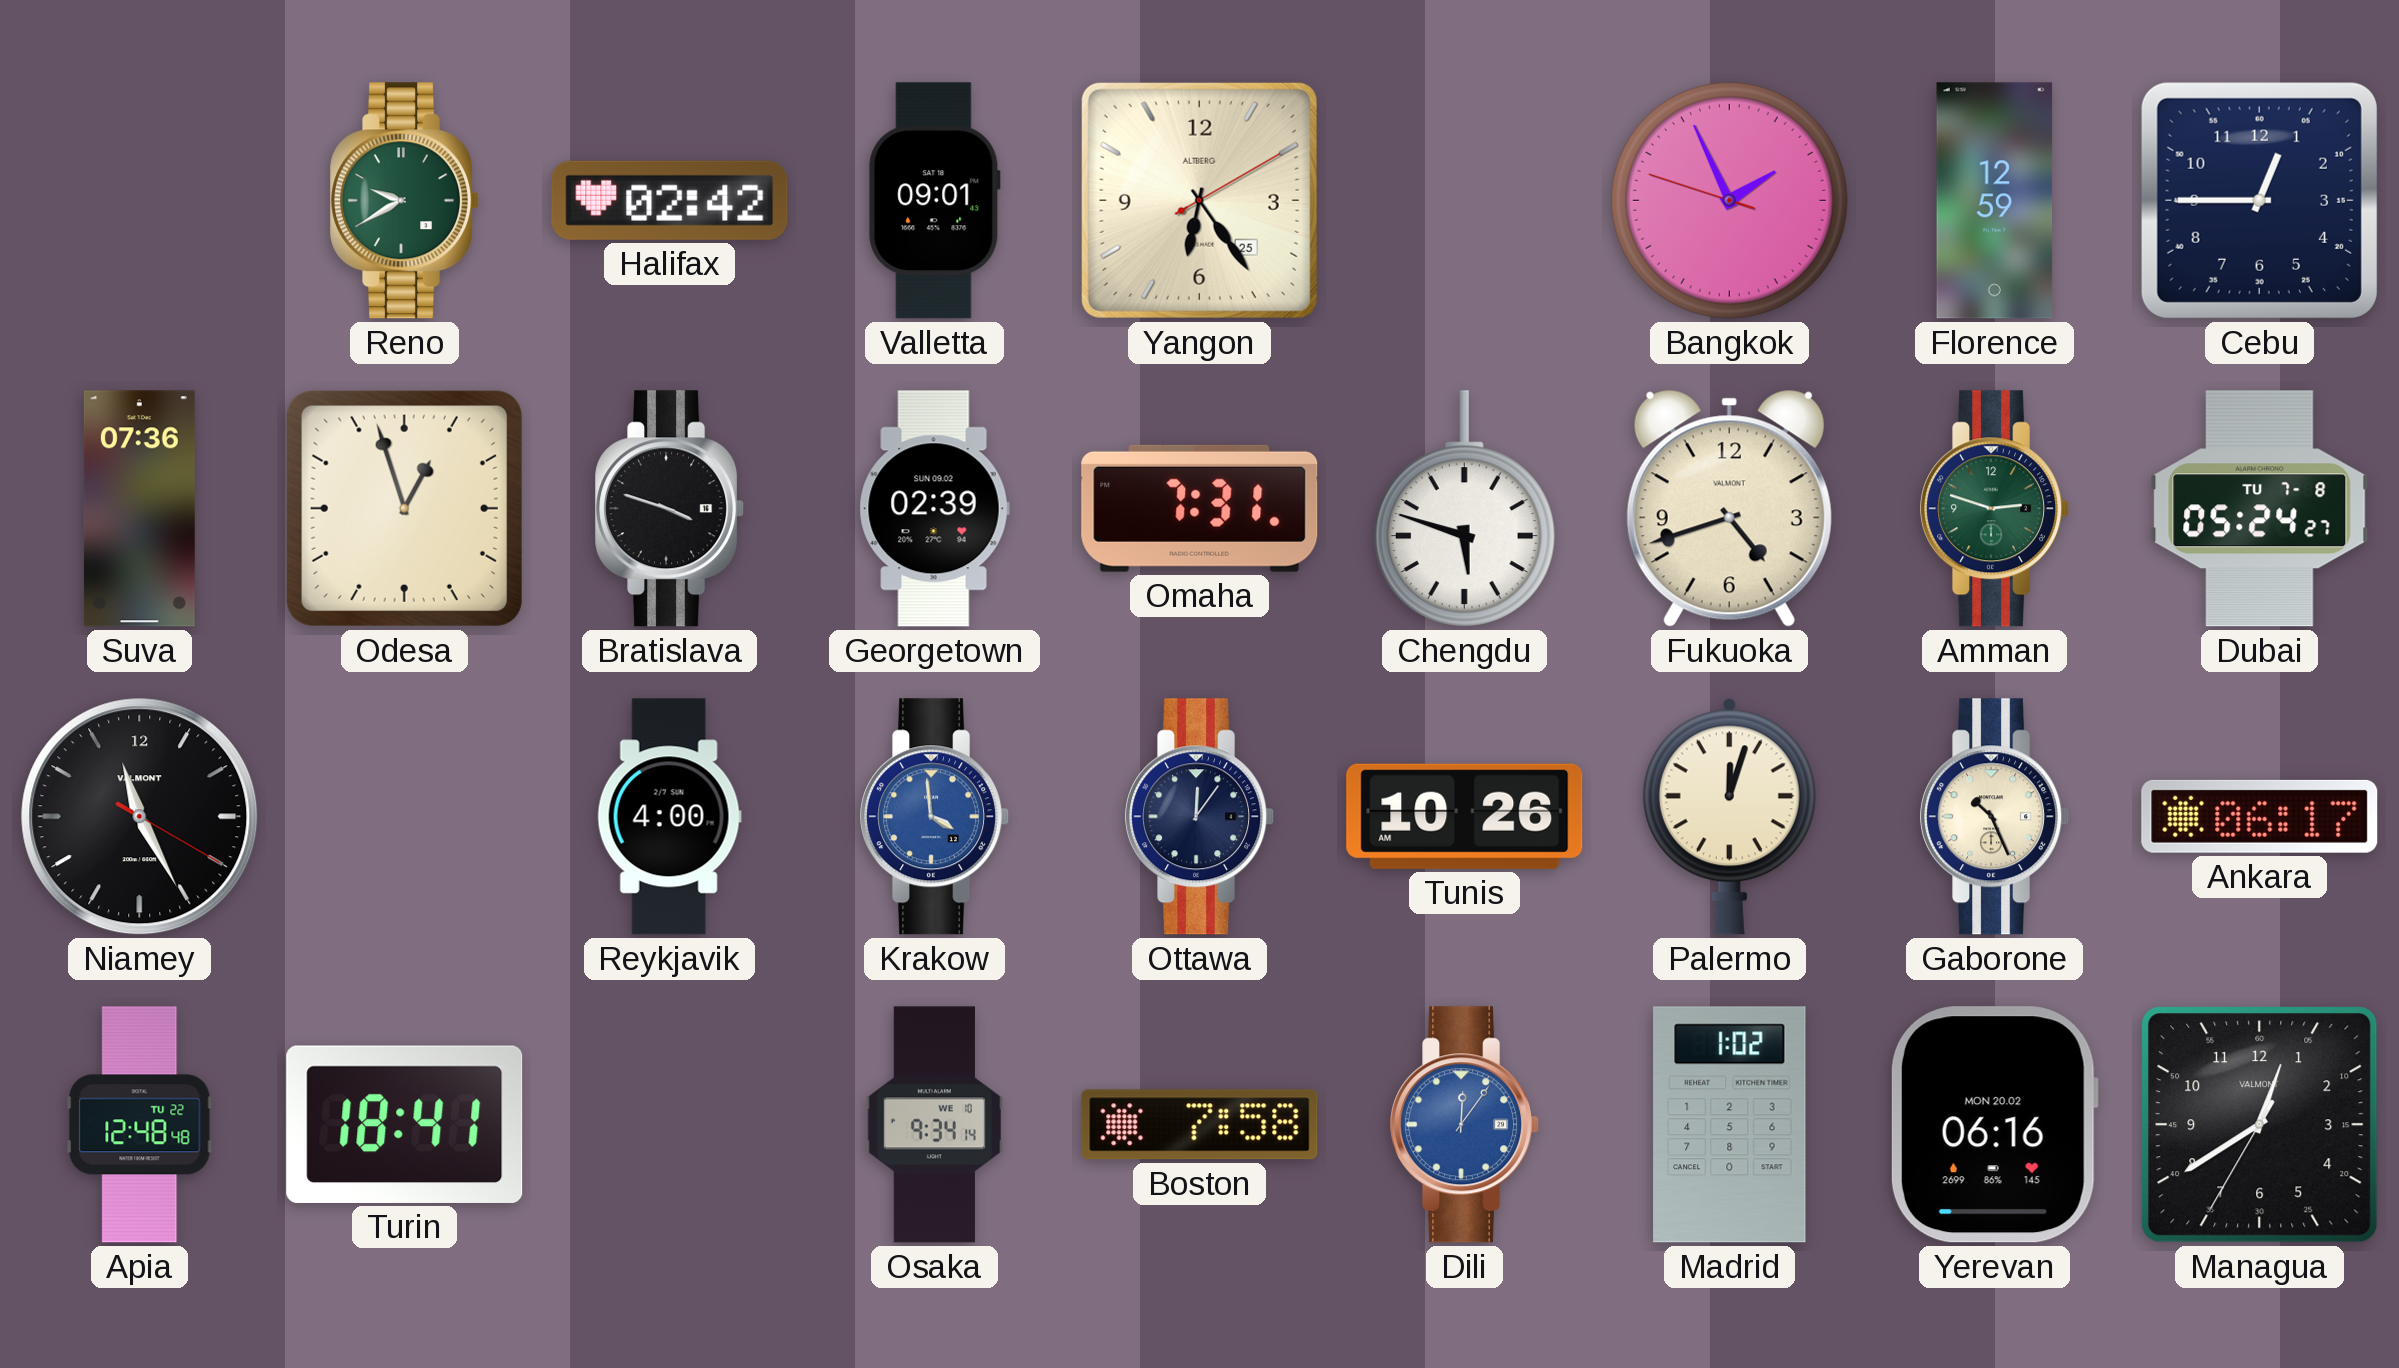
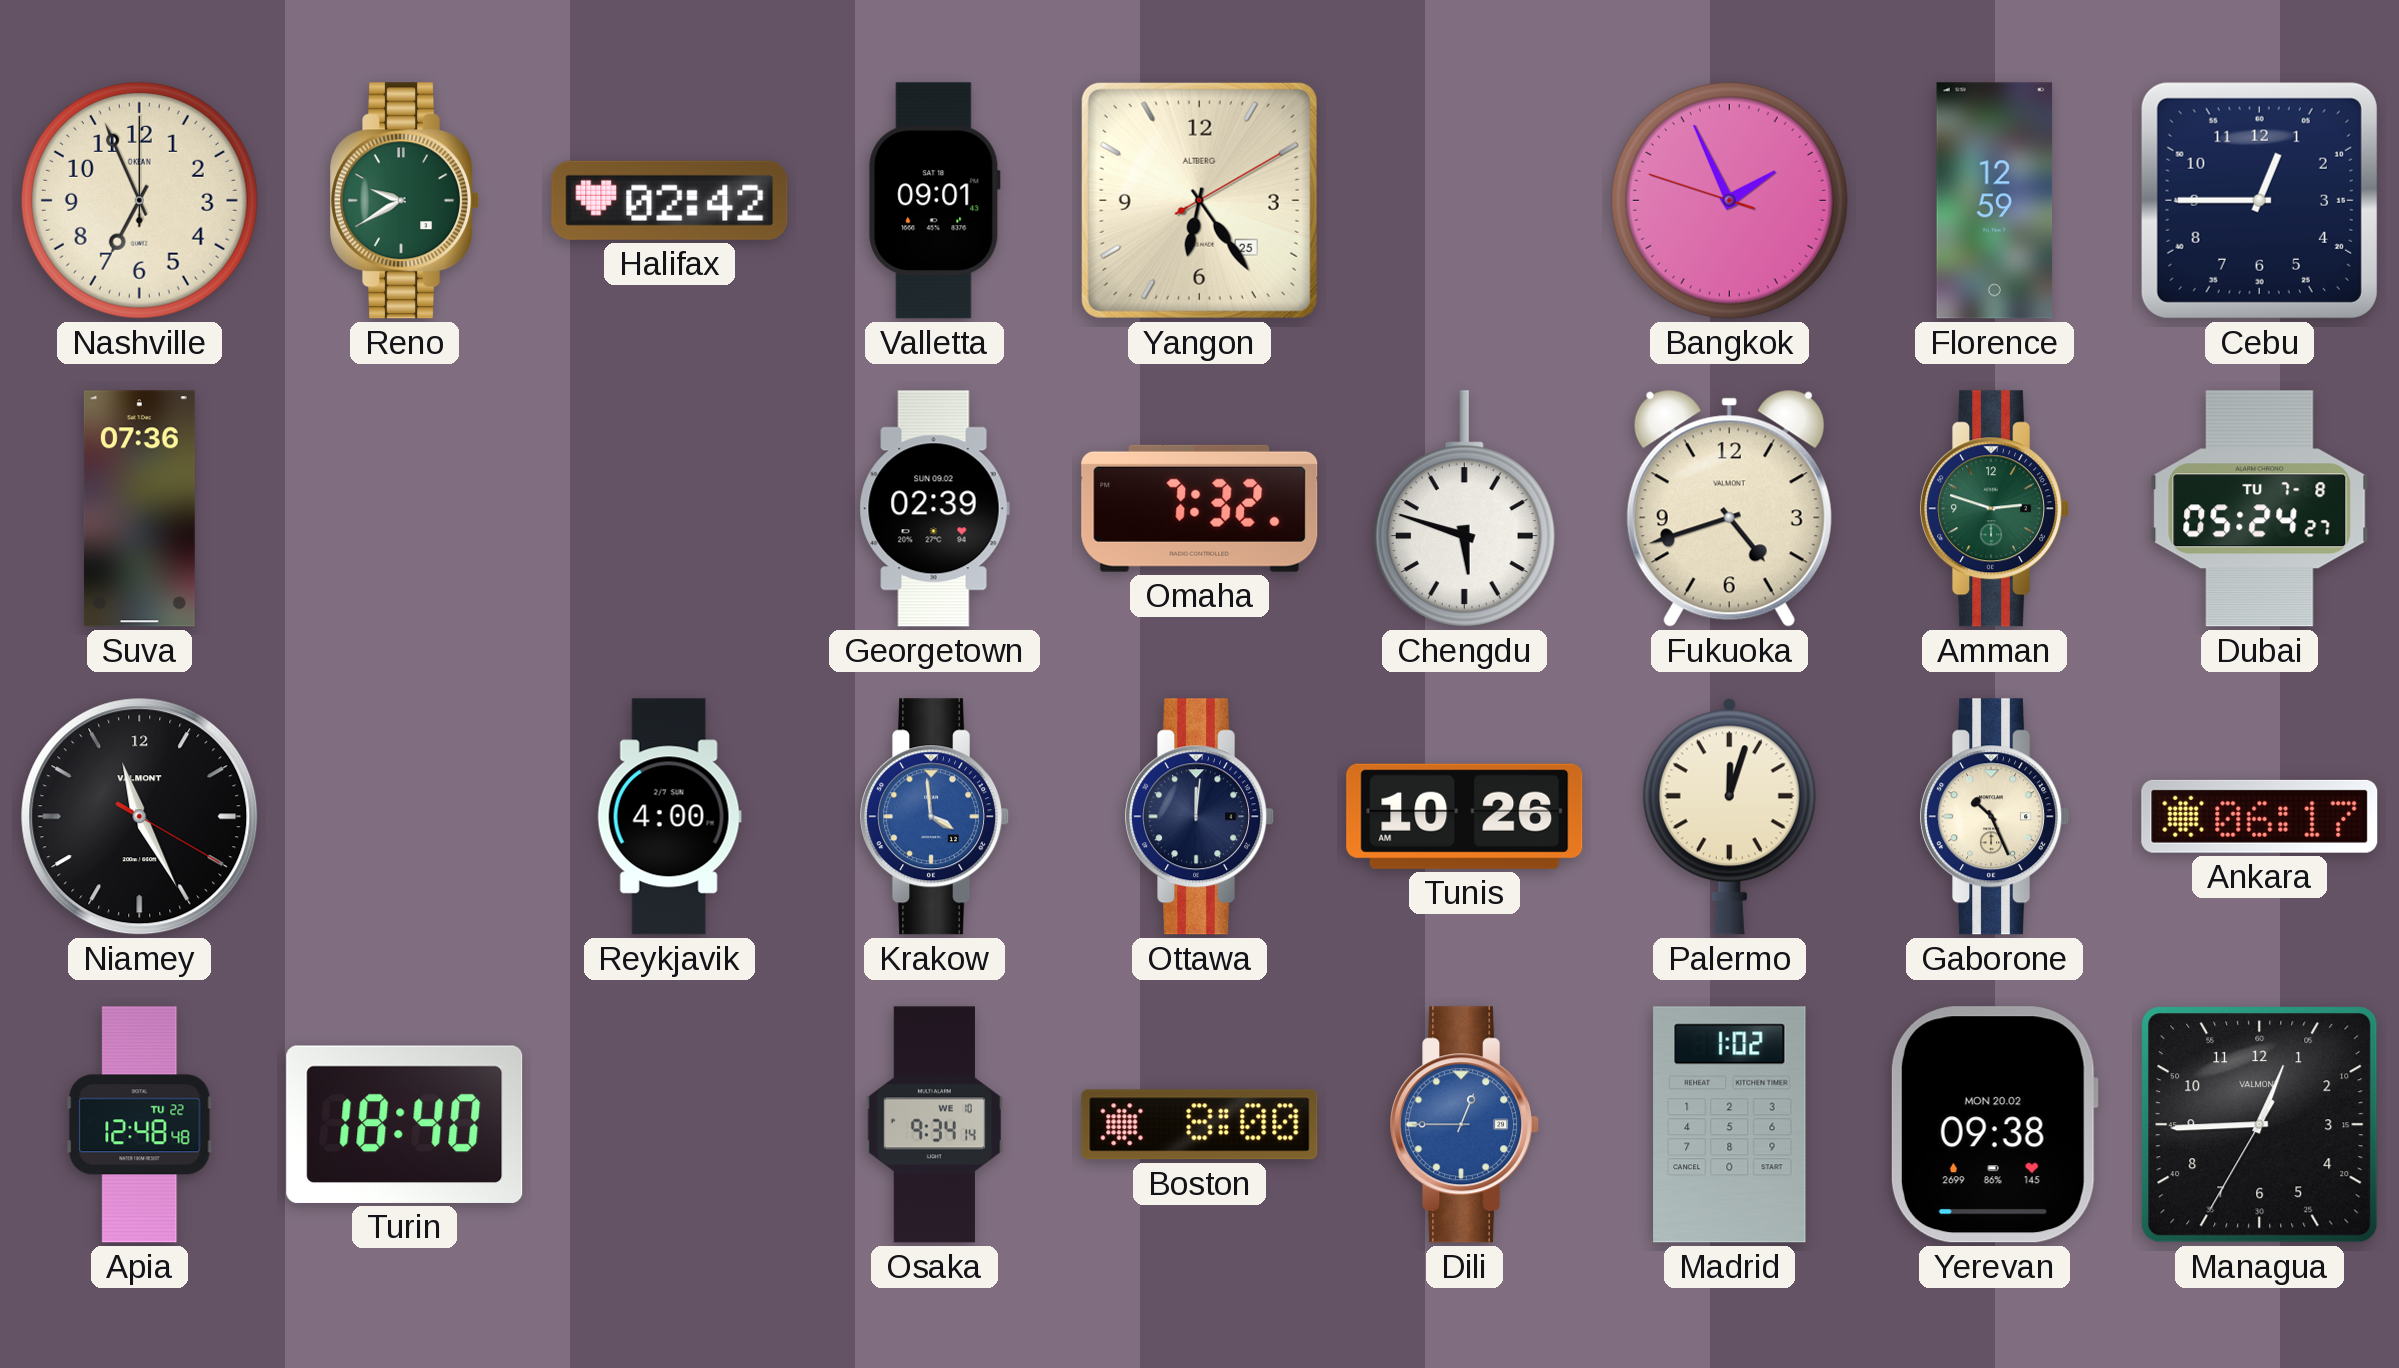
Nashville: none -> 6:56
Odesa: 12:57 -> none
Bratislava: 3:48 -> none
Omaha: 7:31 -> 7:32
Ottawa: 12:06 -> 12:01
Turin: 18:41 -> 18:40
Boston: 7:58 -> 8:00
Dili: 12:06 -> 12:45
Yerevan: 06:16 -> 09:38
Managua: 12:39 -> 12:44
